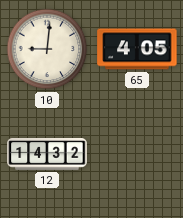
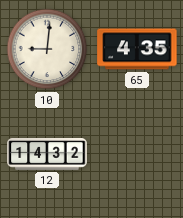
65: 4:05 -> 4:35
